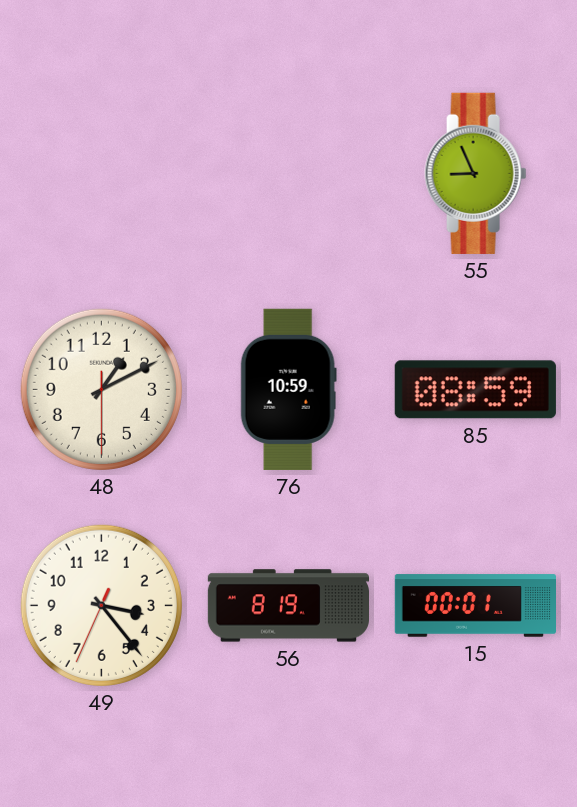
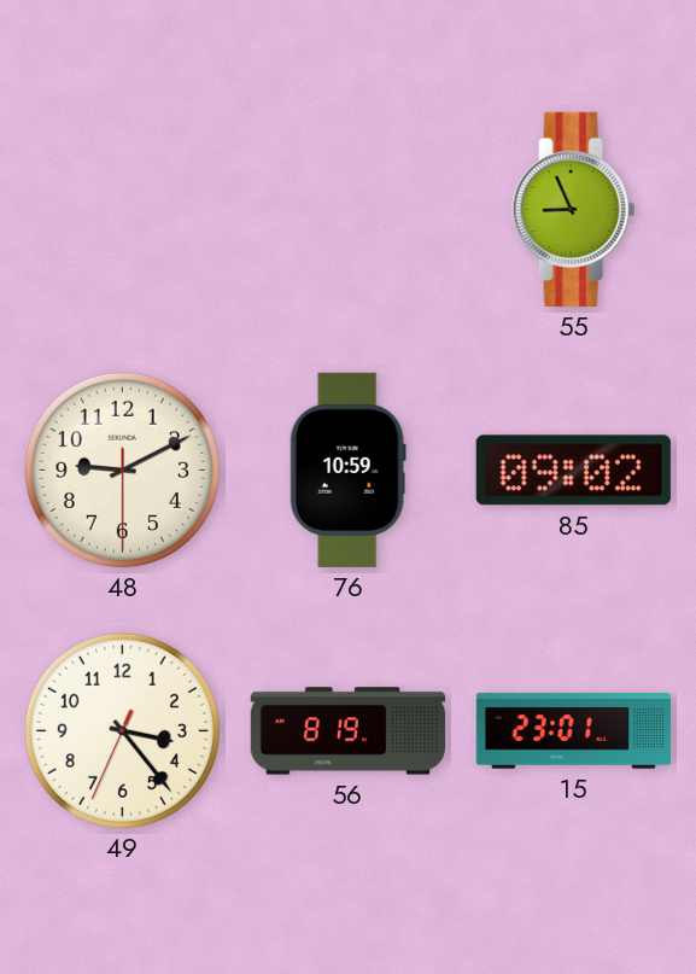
48: 1:10 -> 9:10
85: 08:59 -> 09:02
15: 00:01 -> 23:01
